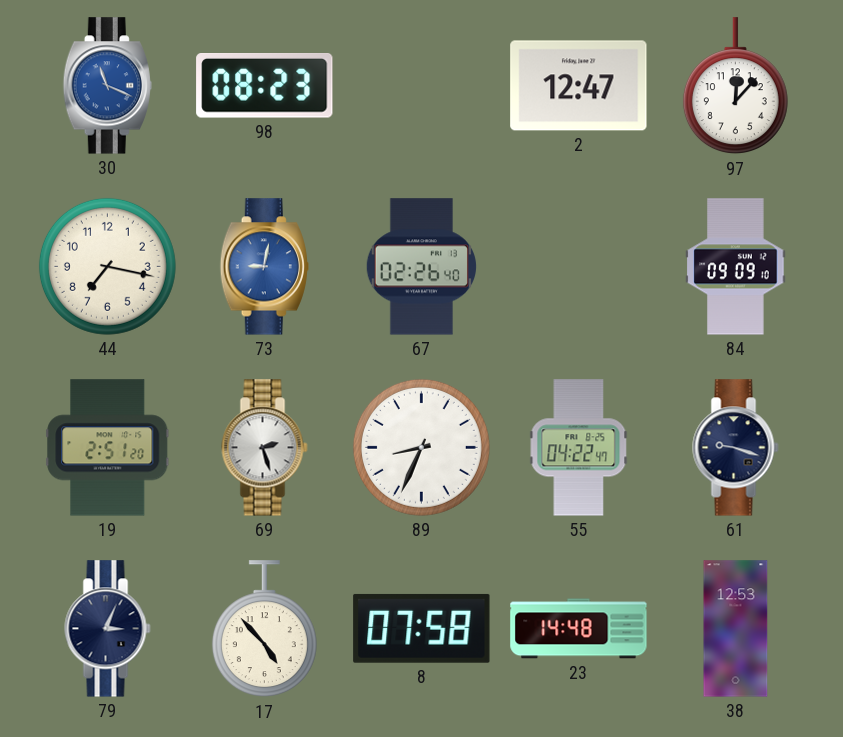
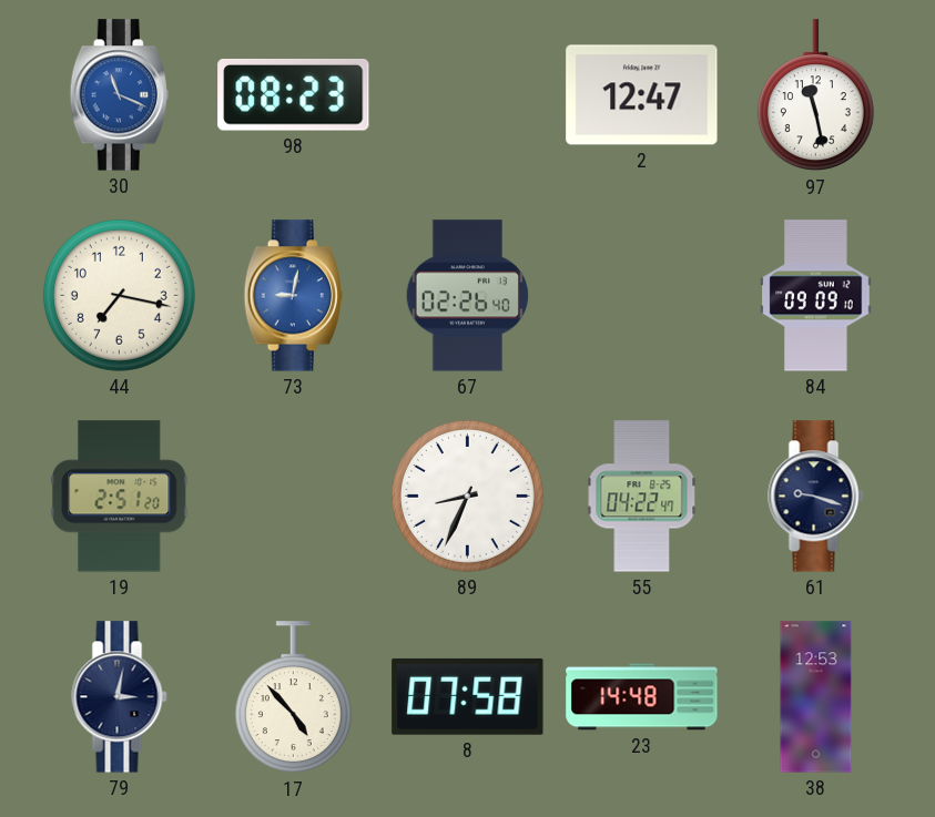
97: 12:07 -> 11:28
69: 2:27 -> none
79: 3:04 -> 3:02
